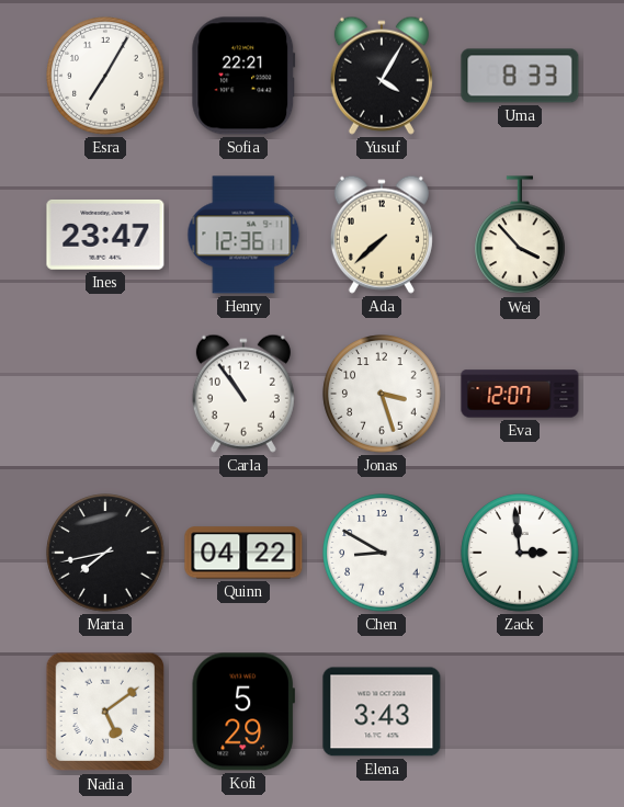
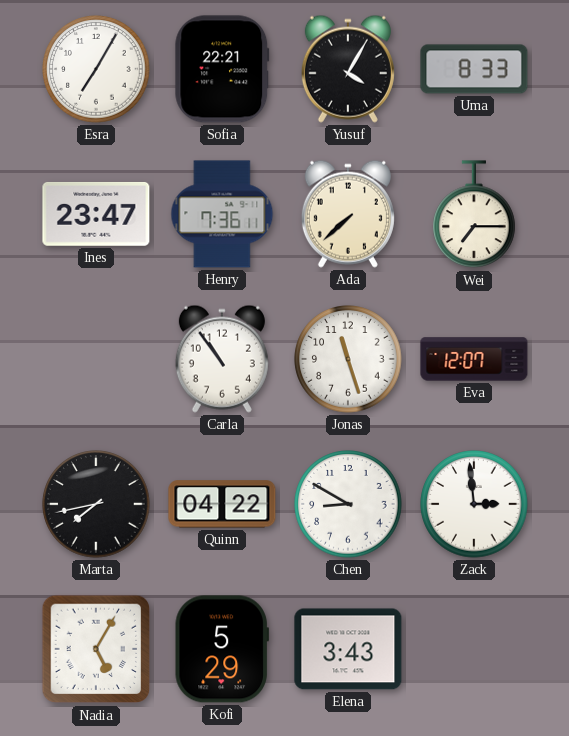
Henry: 12:36 -> 7:36
Wei: 3:53 -> 7:15
Jonas: 3:27 -> 11:27
Nadia: 5:09 -> 5:05
